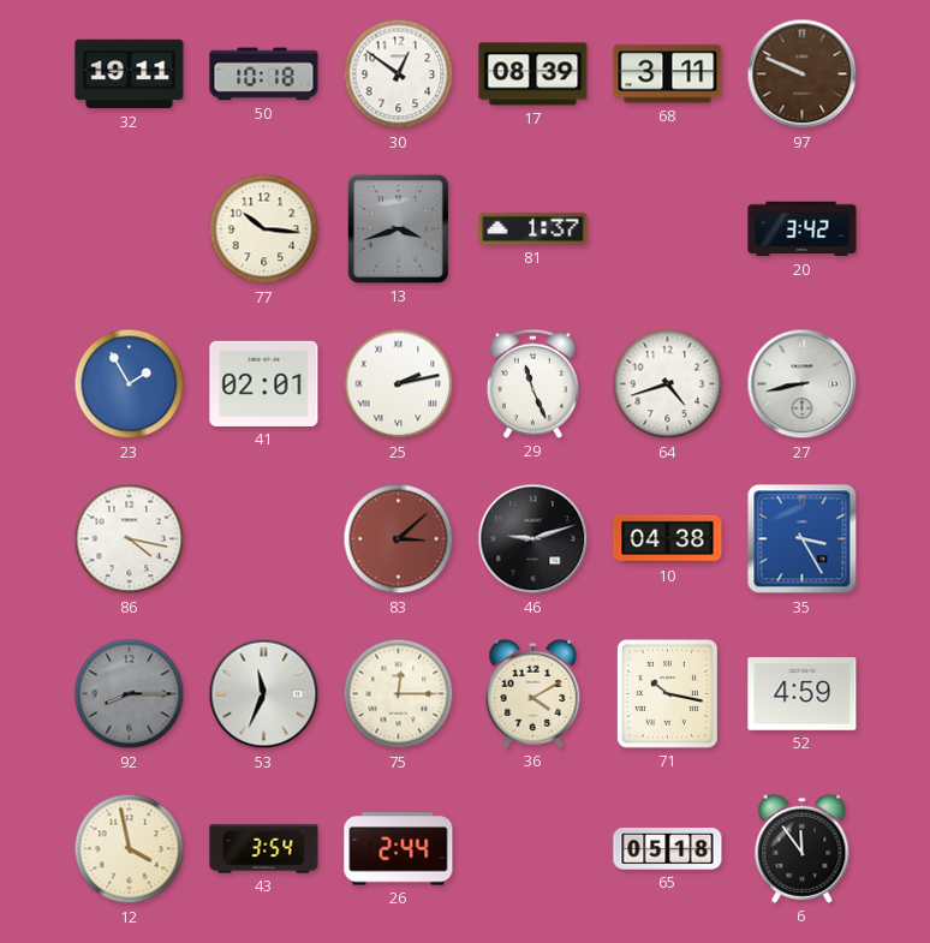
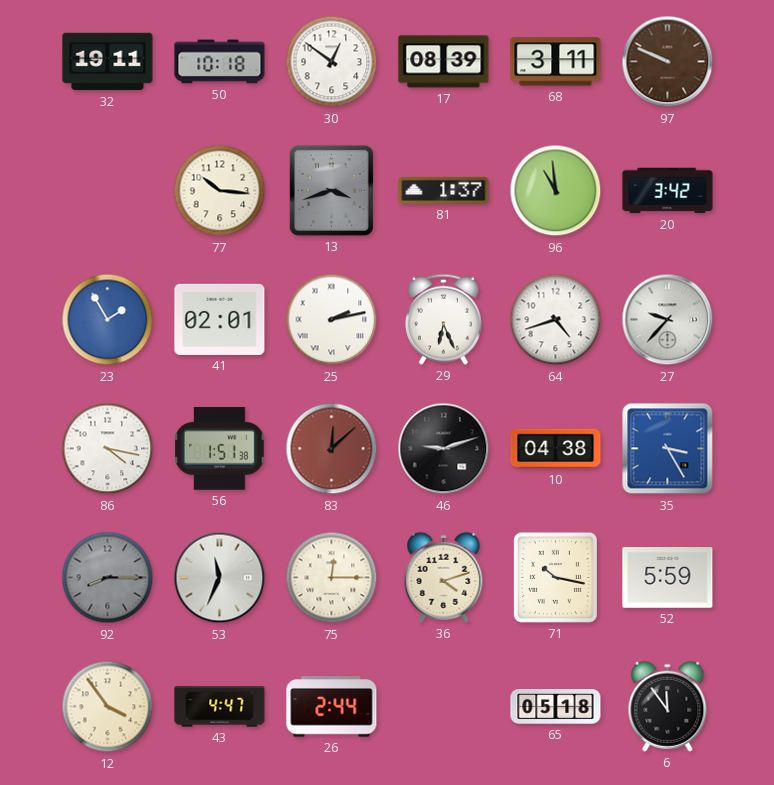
96: none -> 10:59
29: 11:26 -> 6:26
27: 8:43 -> 9:37
56: none -> 1:51
83: 3:08 -> 12:08
36: 4:10 -> 4:12
52: 4:59 -> 5:59
12: 3:58 -> 3:54
43: 3:54 -> 4:47
